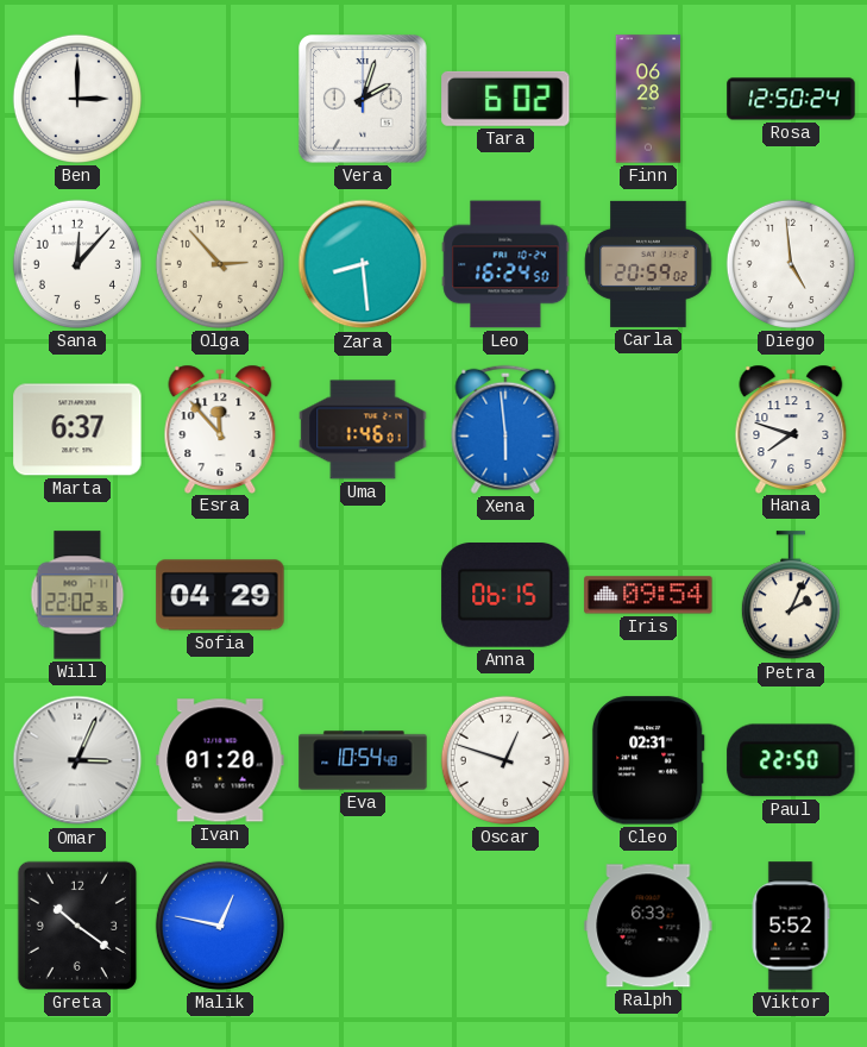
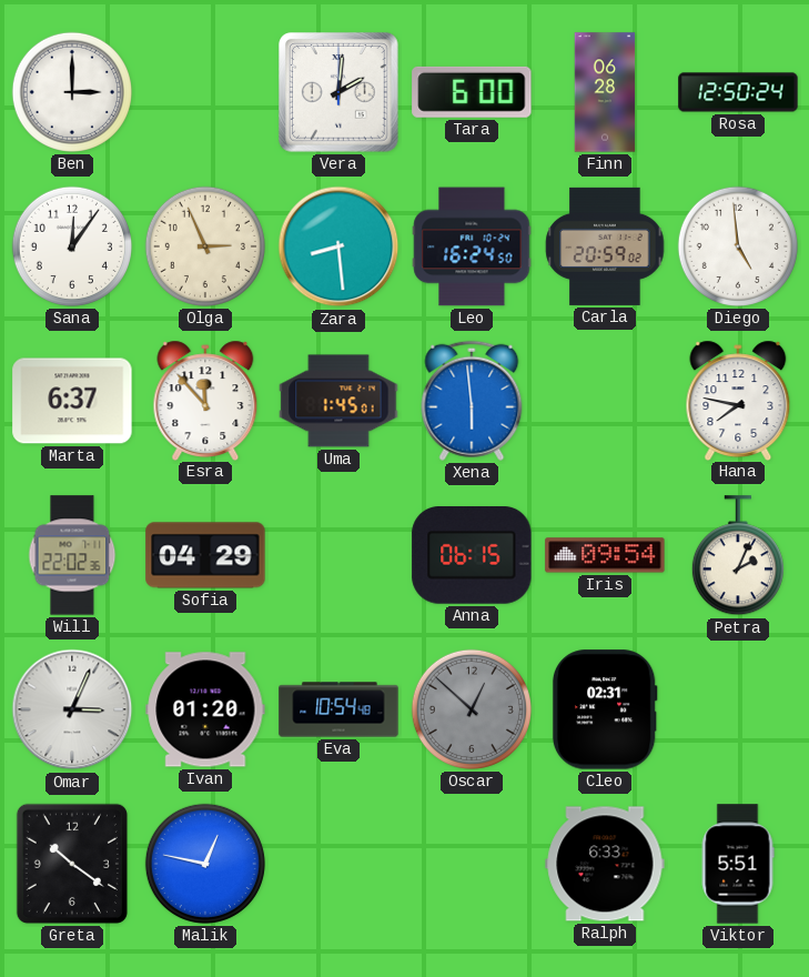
Vera: 2:03 -> 2:01
Tara: 6:02 -> 6:00
Sana: 12:07 -> 12:06
Olga: 2:53 -> 2:56
Uma: 1:46 -> 1:45
Hana: 7:48 -> 7:47
Oscar: 12:48 -> 12:52
Oscar dial: white -> grey
Paul: 22:50 -> none
Viktor: 5:52 -> 5:51
